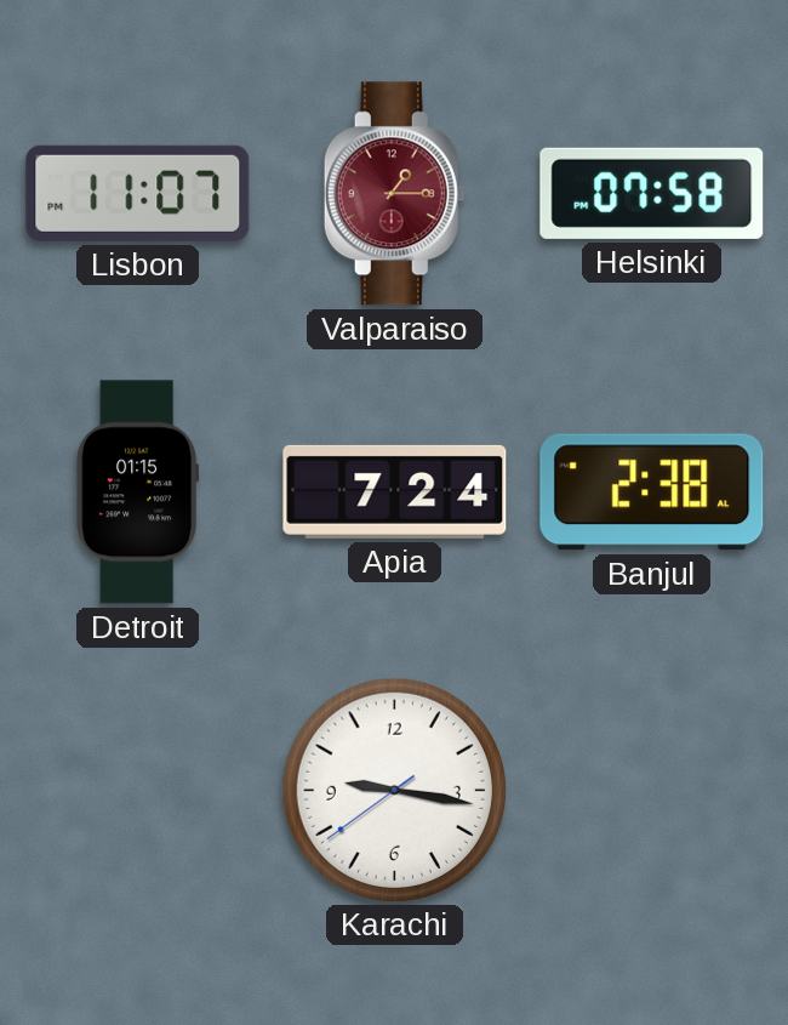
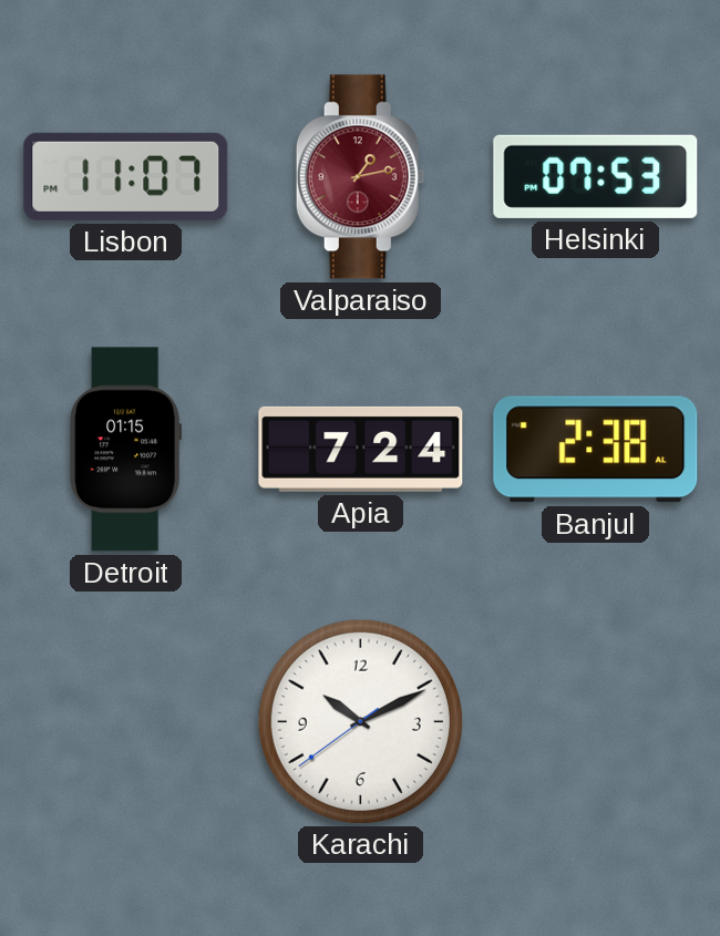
Valparaiso: 1:15 -> 1:13
Helsinki: 07:58 -> 07:53
Karachi: 9:16 -> 10:10
